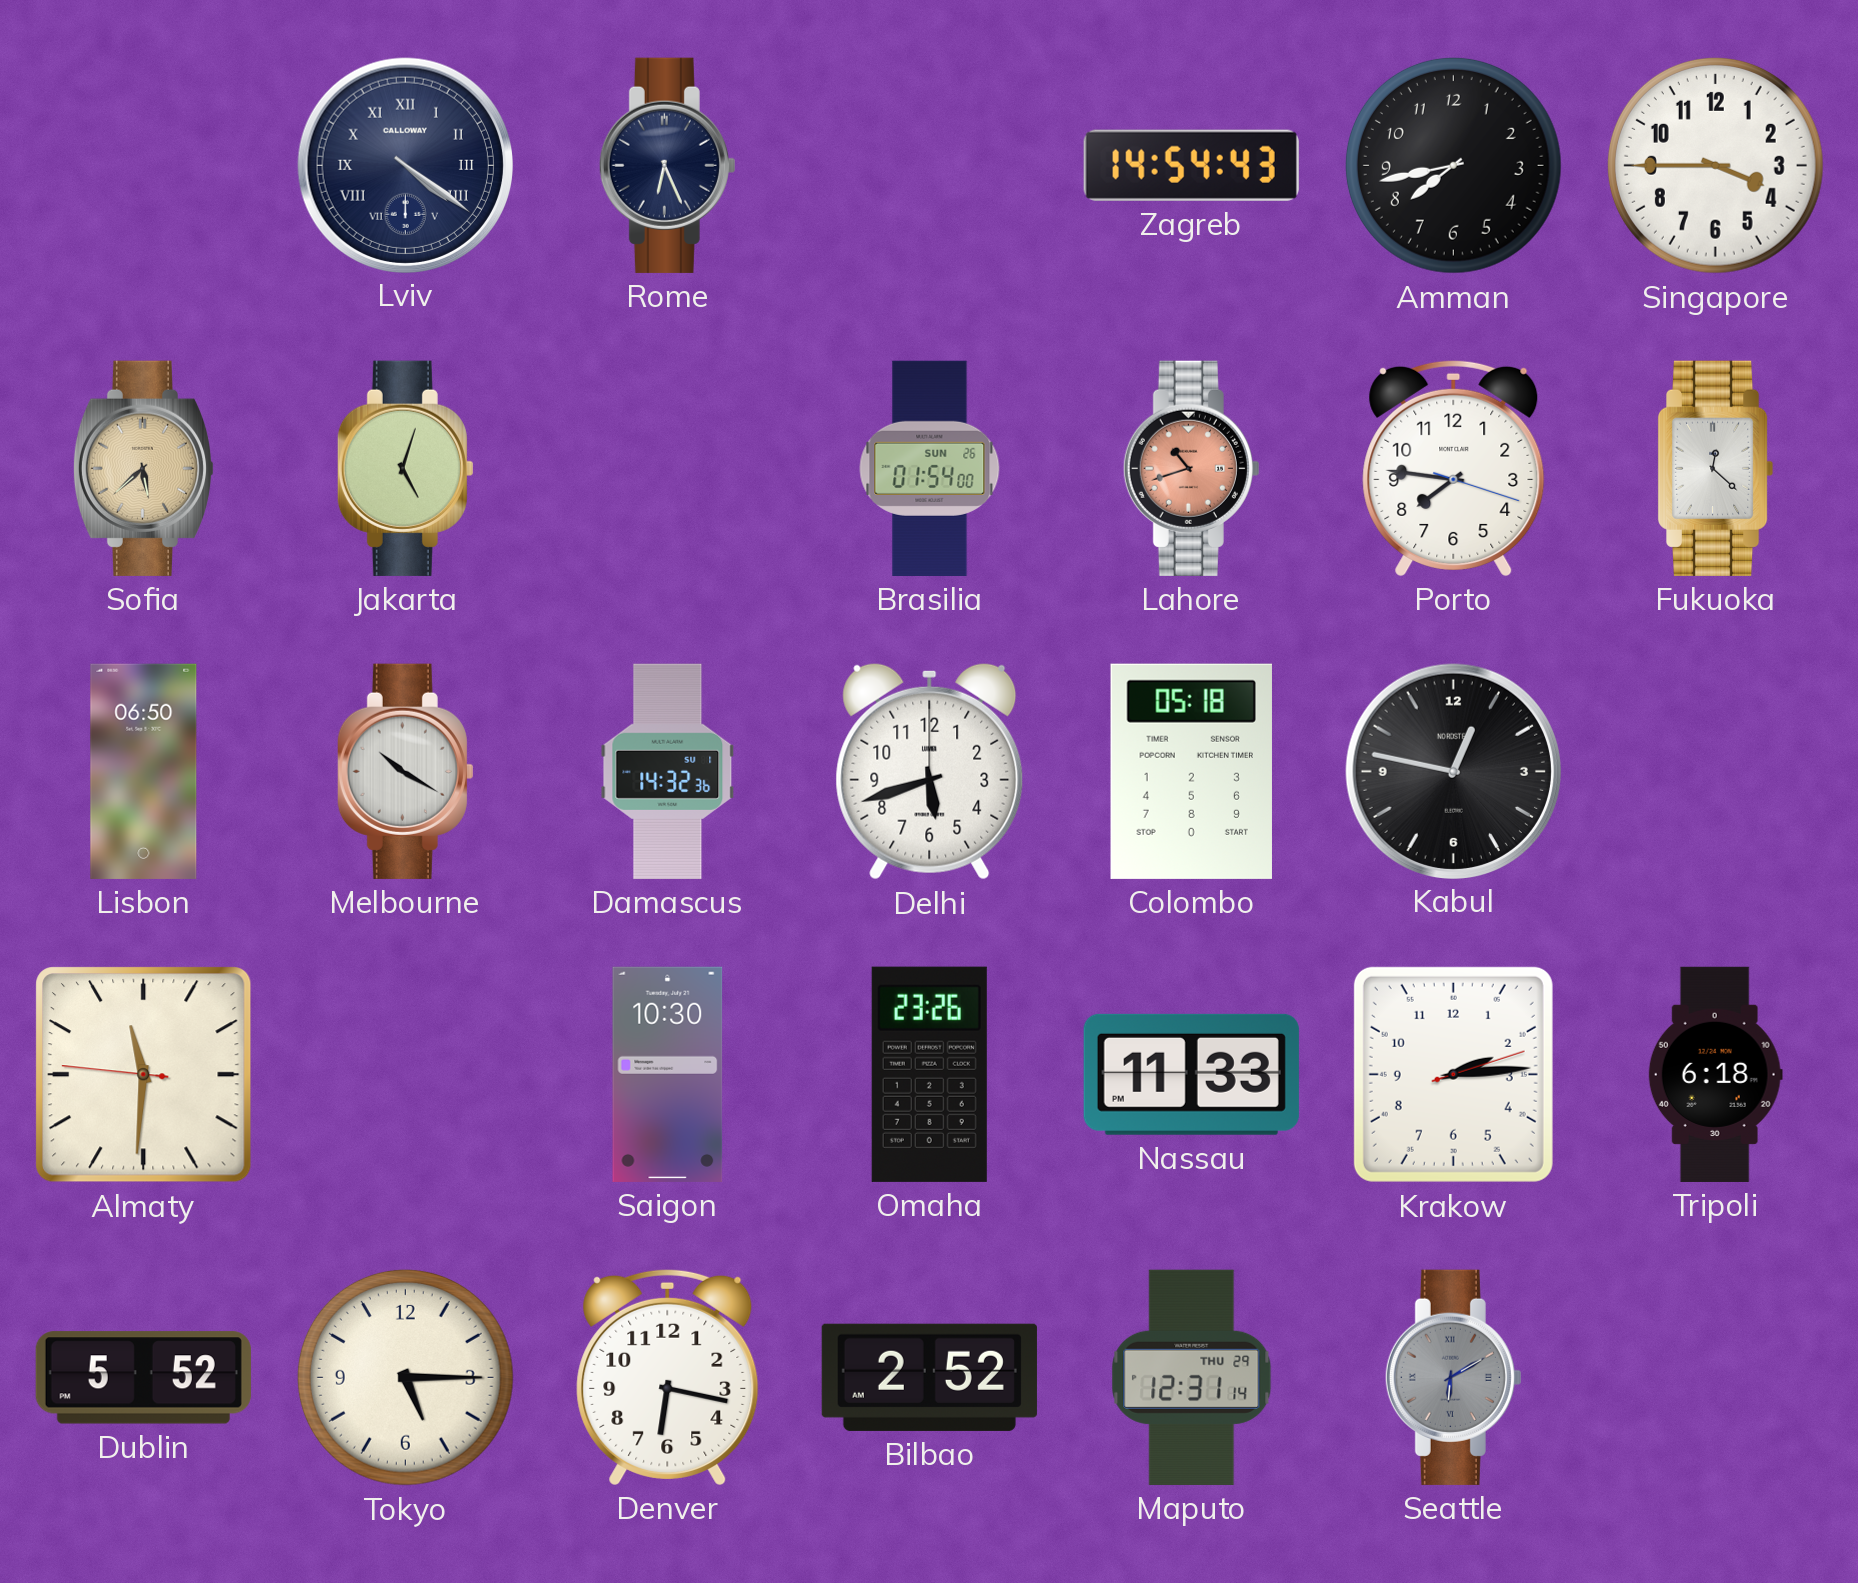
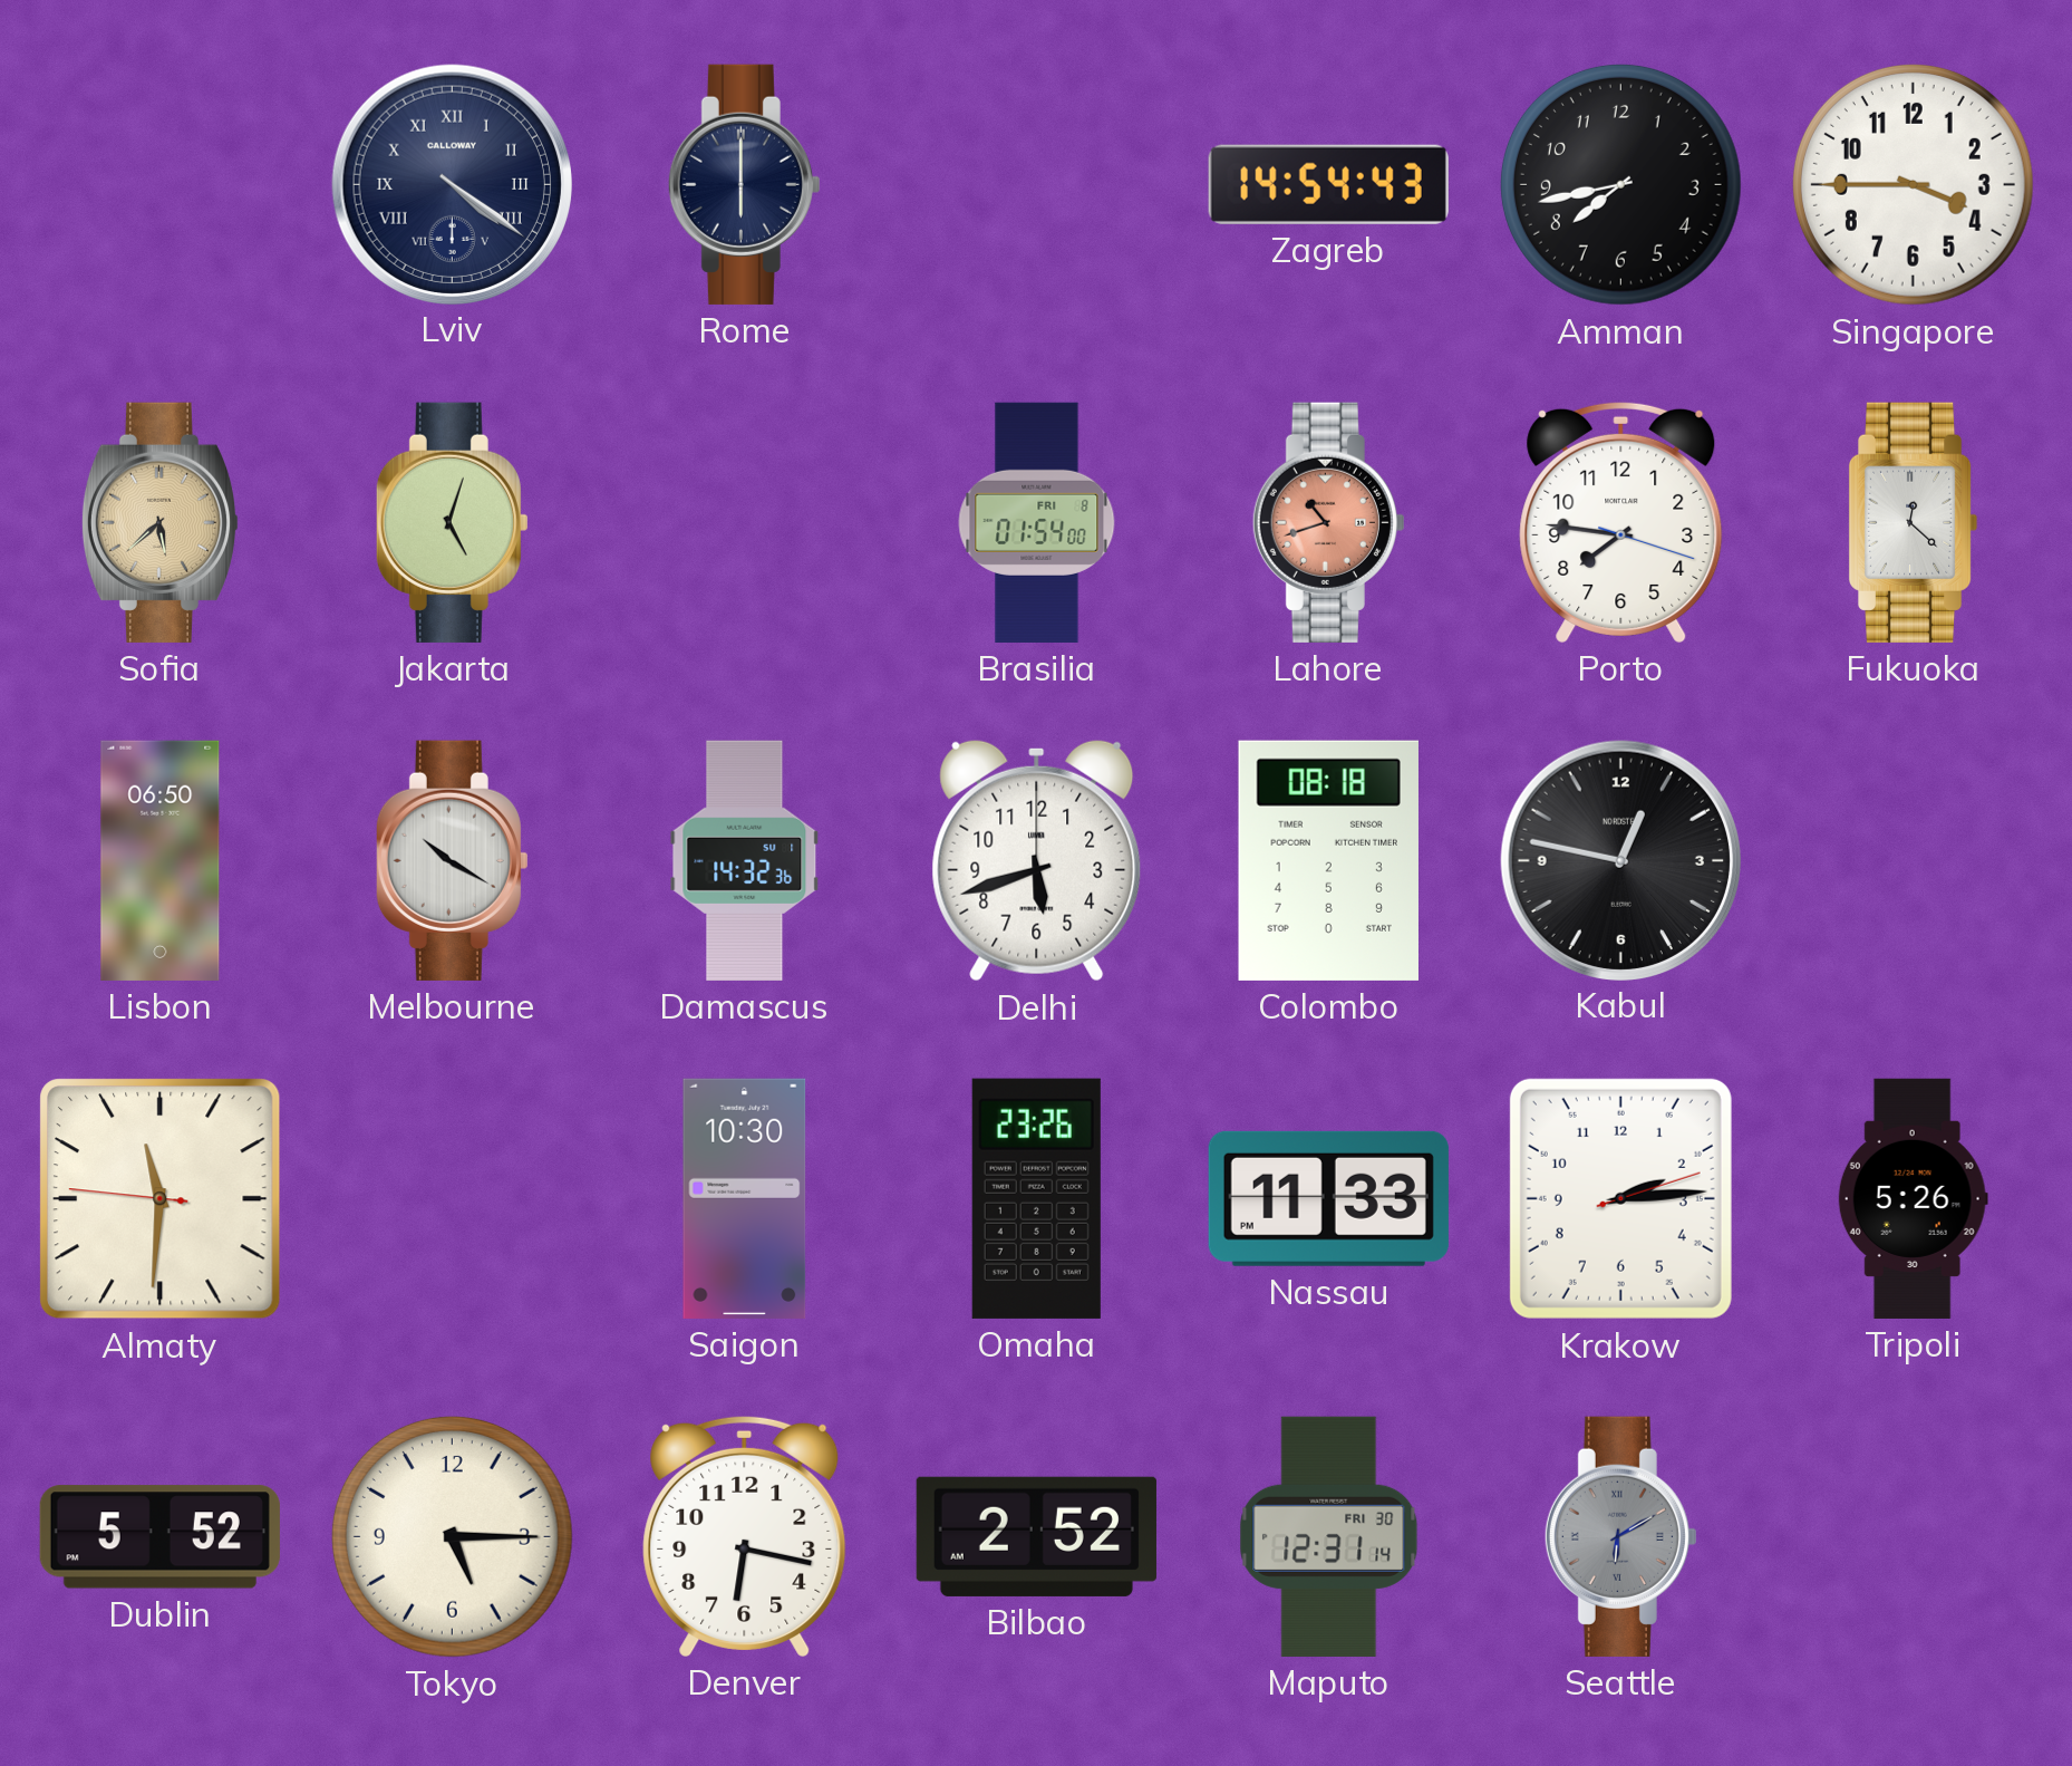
Rome: 6:26 -> 6:00
Brasilia date: SUN 26 -> FRI 8
Colombo: 05:18 -> 08:18
Tripoli: 6:18 -> 5:26
Maputo date: THU 29 -> FRI 30
